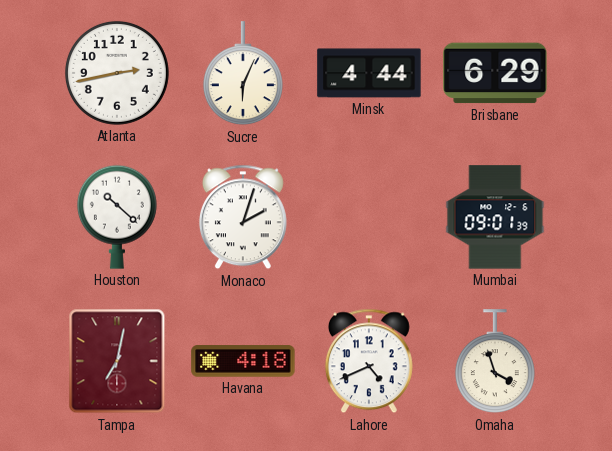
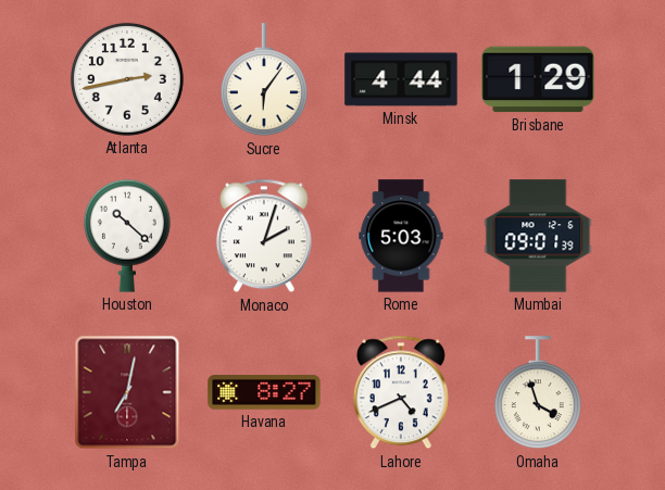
Sucre: 6:04 -> 6:06
Brisbane: 6:29 -> 1:29
Rome: none -> 5:03
Havana: 4:18 -> 8:27
